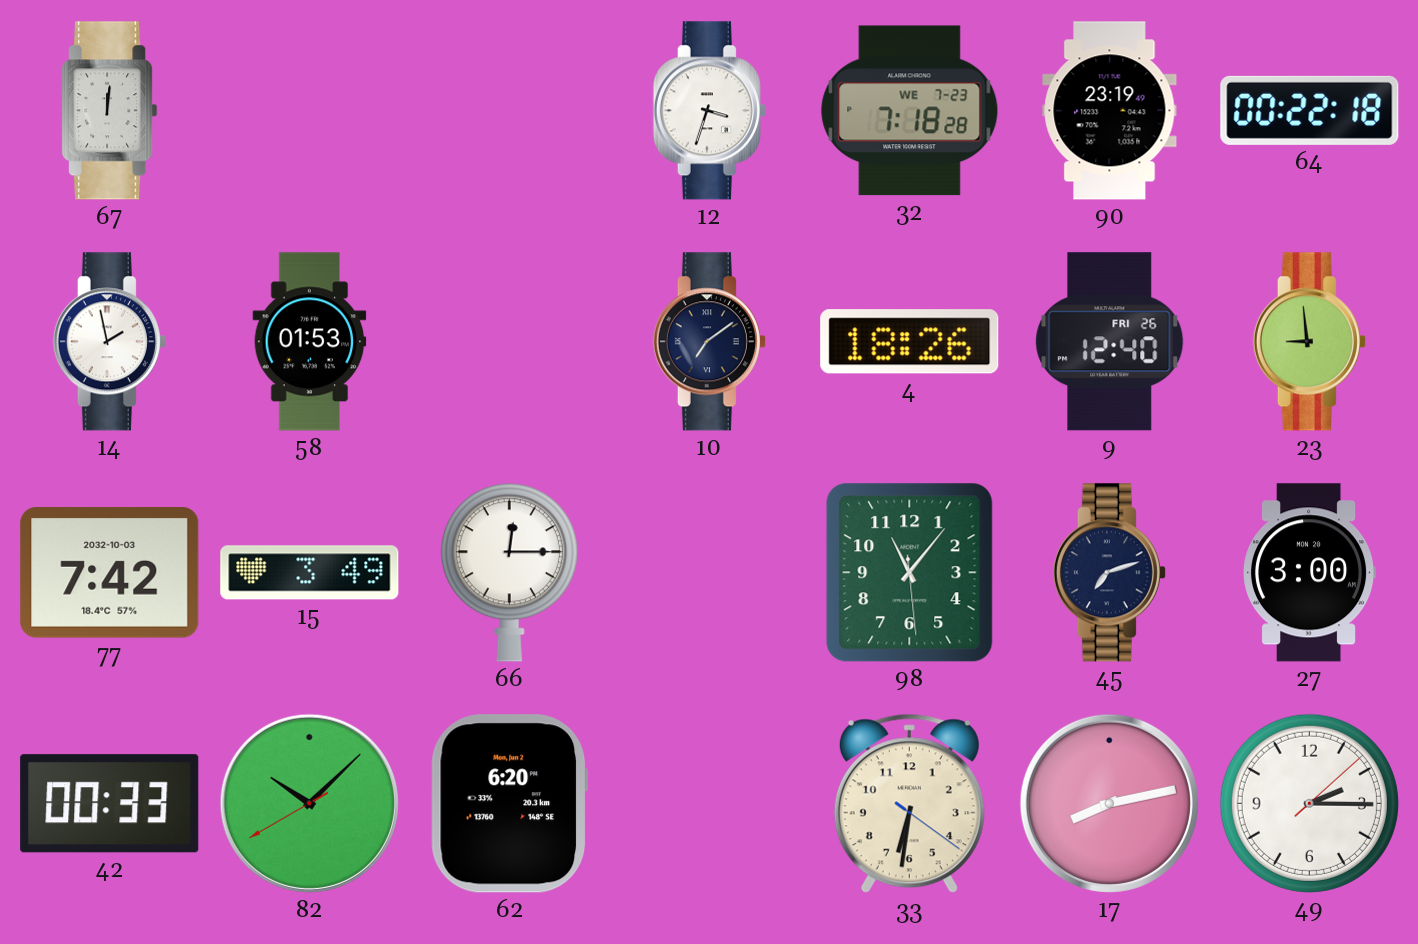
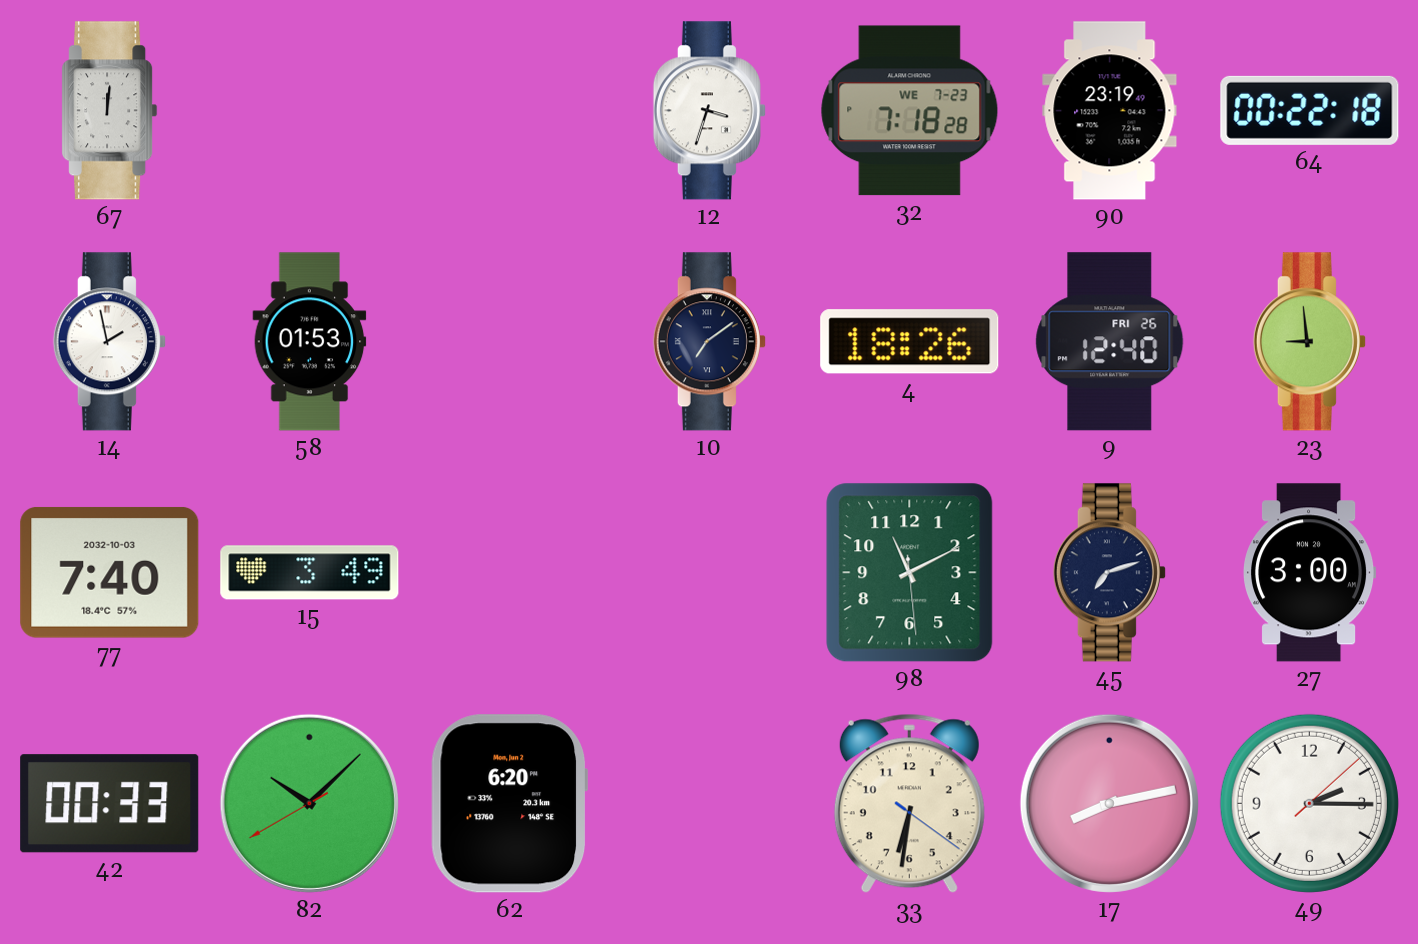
77: 7:42 -> 7:40
66: 12:15 -> none
98: 11:06 -> 11:10
